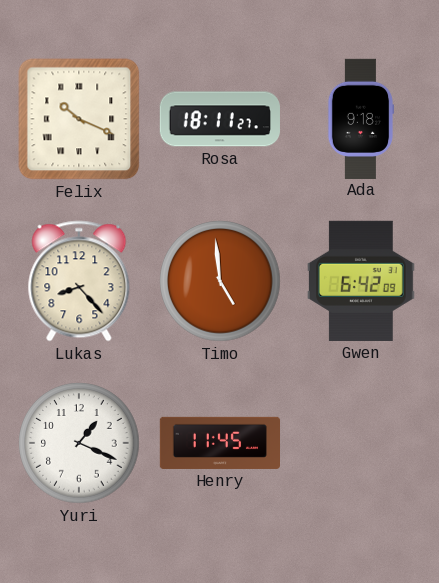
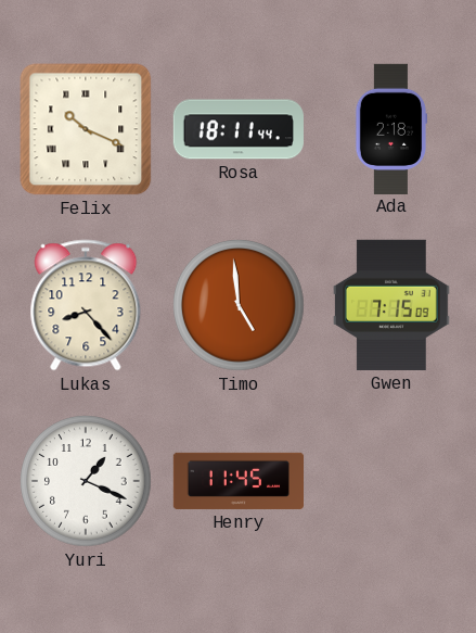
Rosa: 18:11:27 -> 18:11:44
Ada: 9:18 -> 2:18
Gwen: 6:42 -> 7:15
